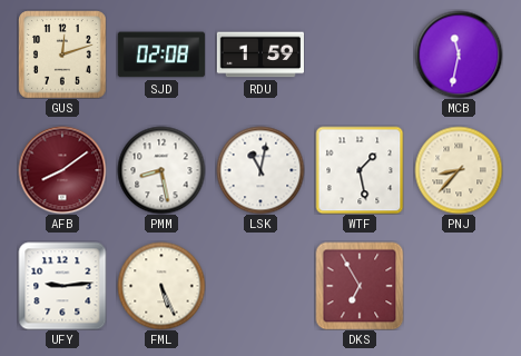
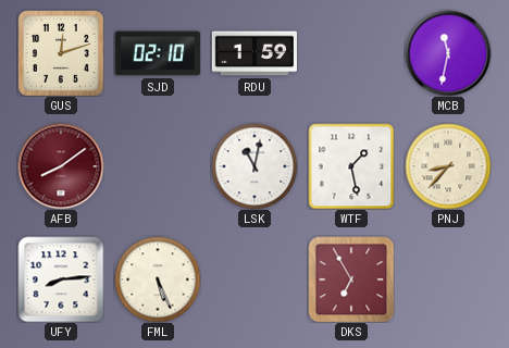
SJD: 02:08 -> 02:10
PMM: 8:28 -> none
UFY: 9:14 -> 8:14
